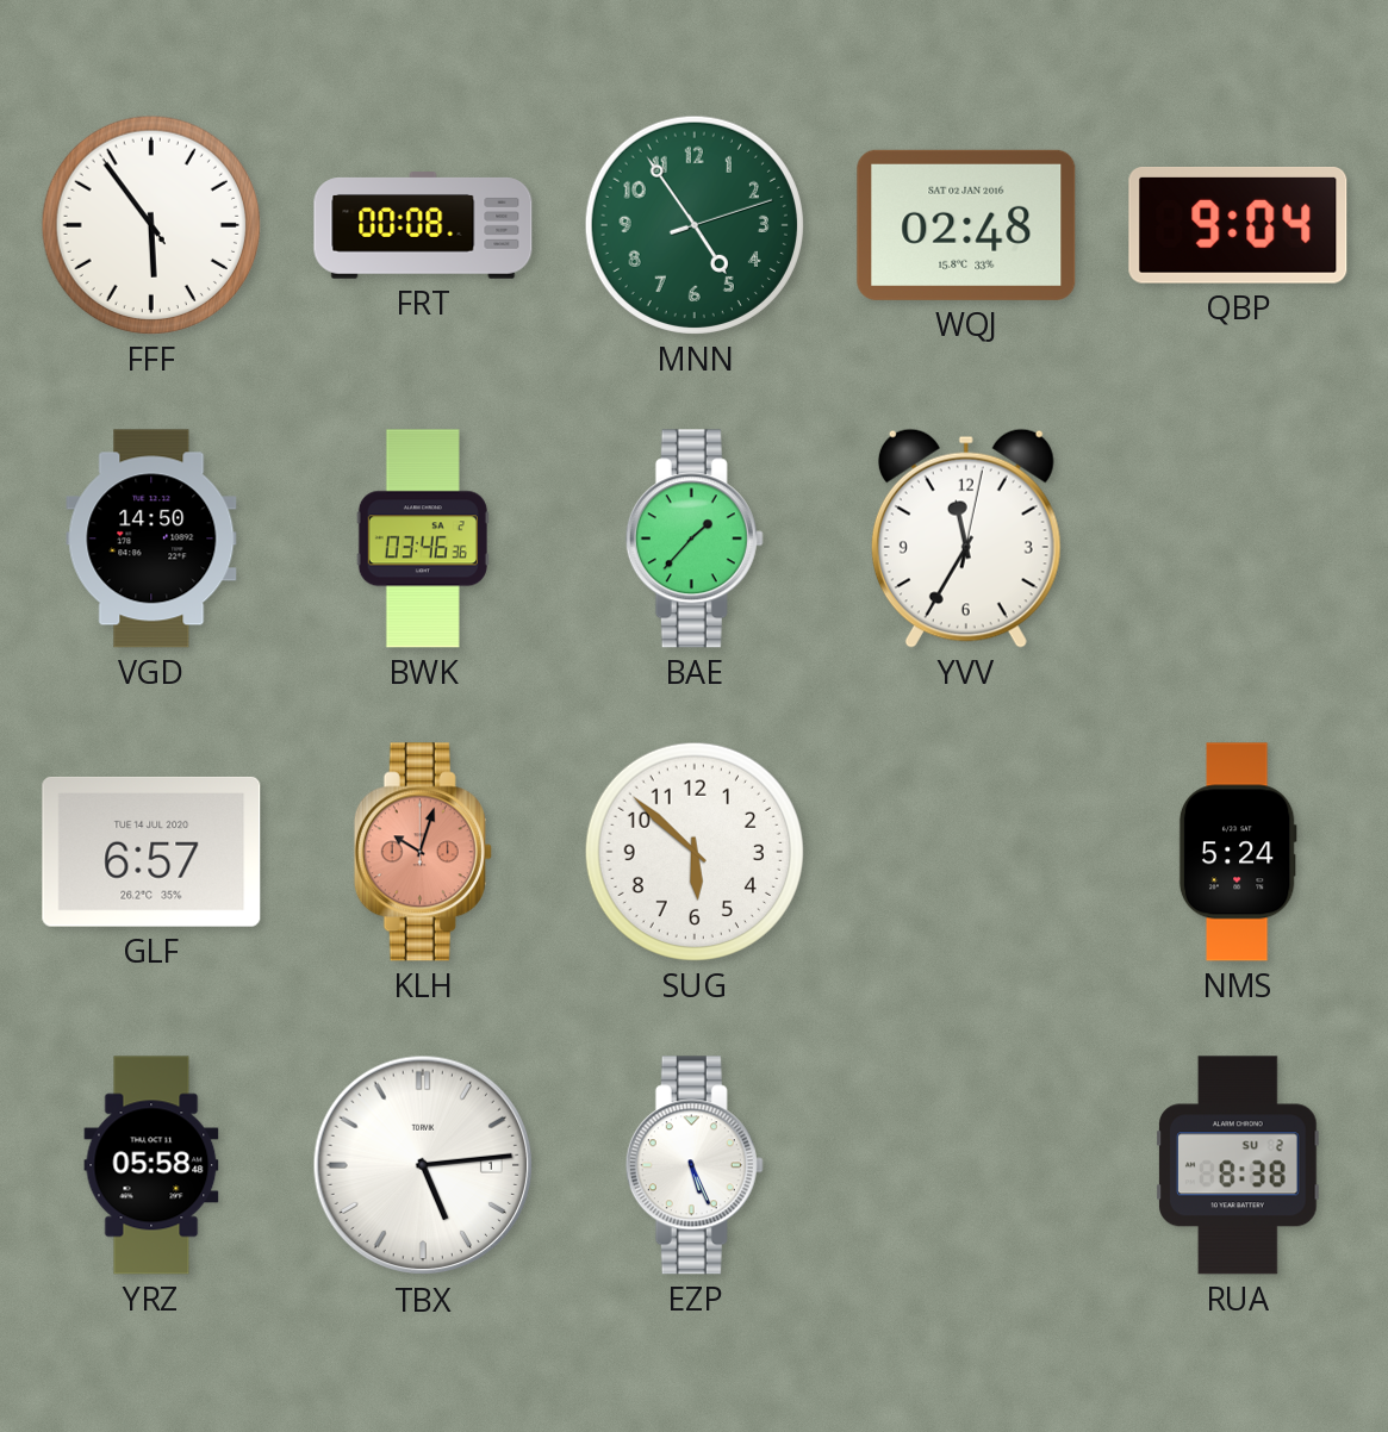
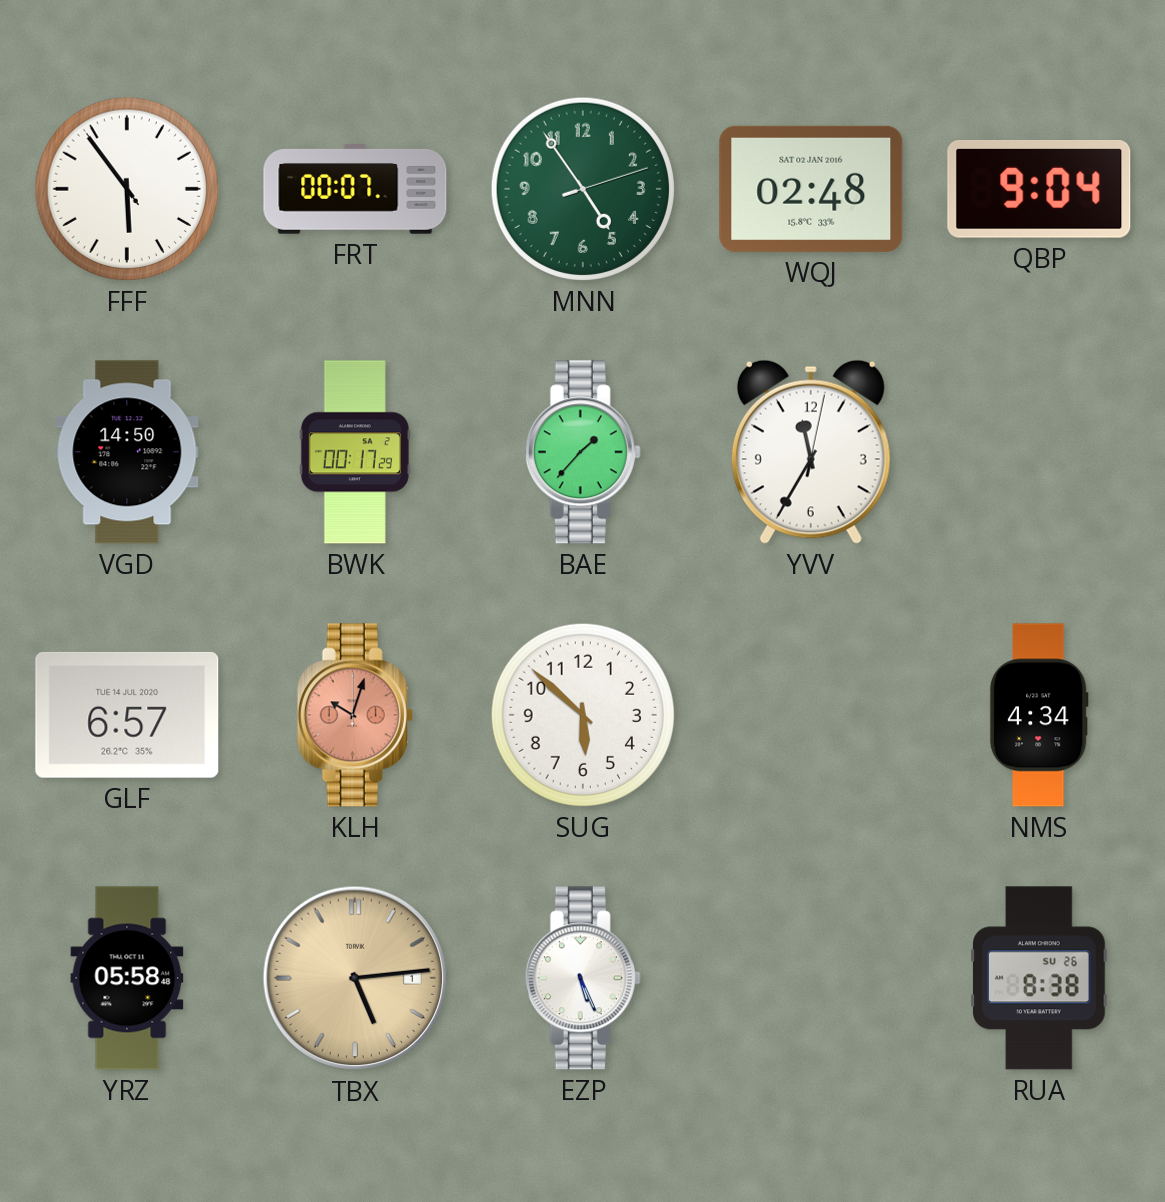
FRT: 00:08 -> 00:07
BWK: 03:46 -> 00:17
NMS: 5:24 -> 4:34
TBX dial: white -> champagne
RUA date: SU 2 -> SU 26
